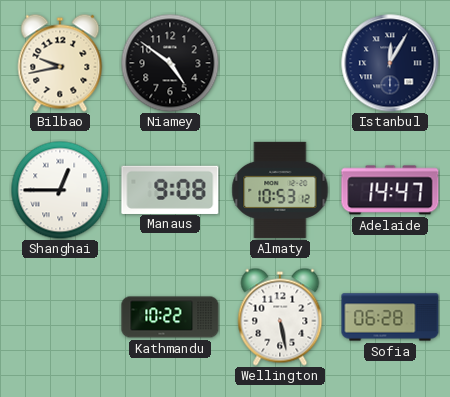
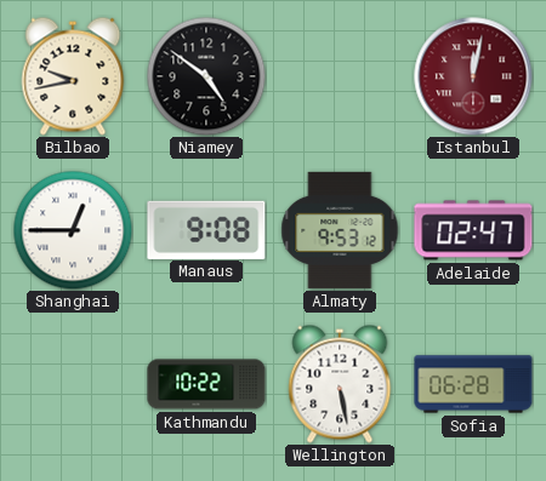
Istanbul: 12:05 -> 12:02
Istanbul dial: navy -> burgundy
Almaty: 10:53 -> 9:53
Adelaide: 14:47 -> 02:47
